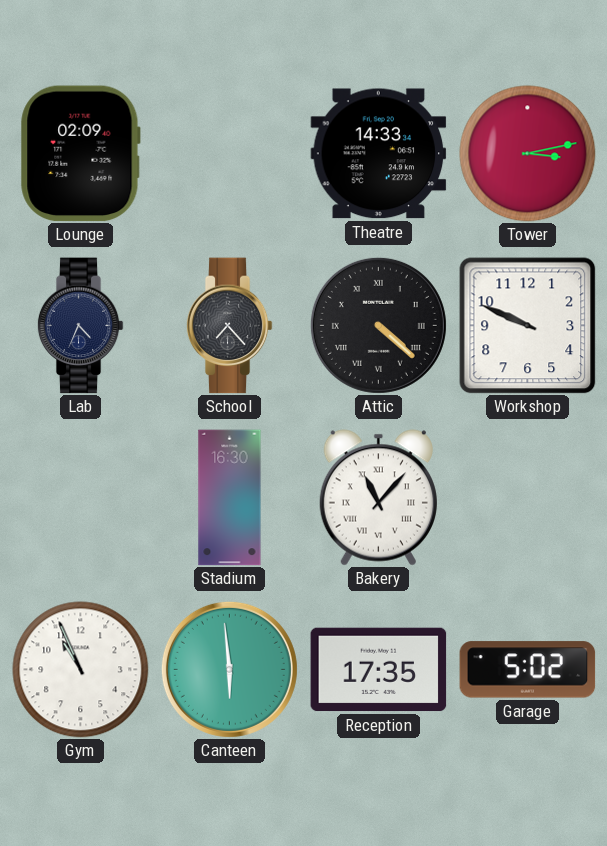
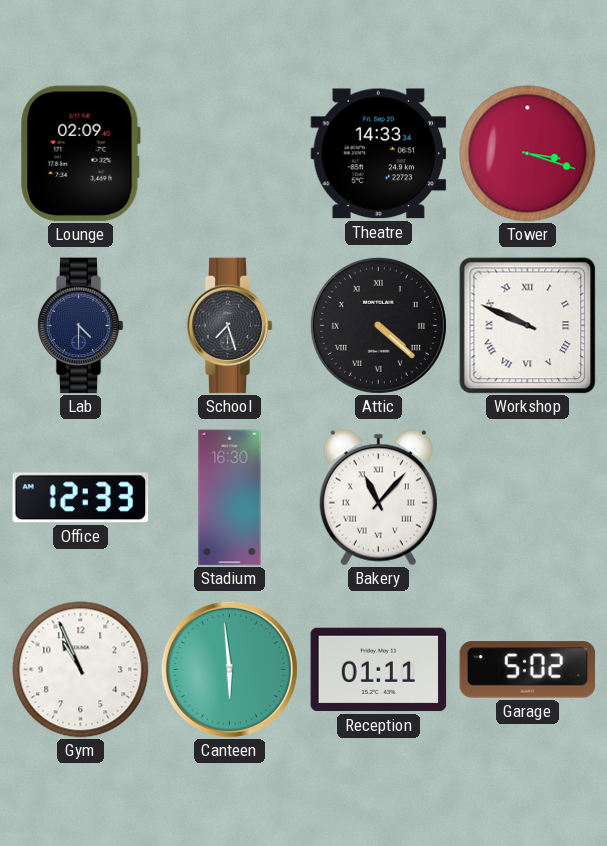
Tower: 3:13 -> 3:18
Lab: 4:34 -> 4:30
School: 7:23 -> 7:27
Workshop numerals: Arabic -> Roman
Office: none -> 12:33
Reception: 17:35 -> 01:11
